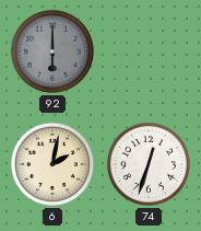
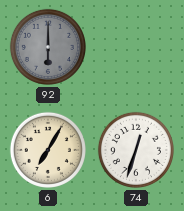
6: 2:02 -> 7:05
